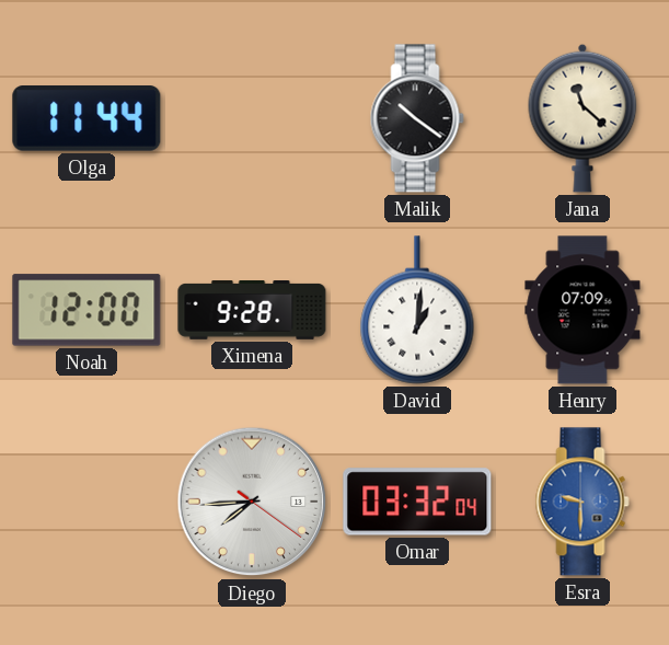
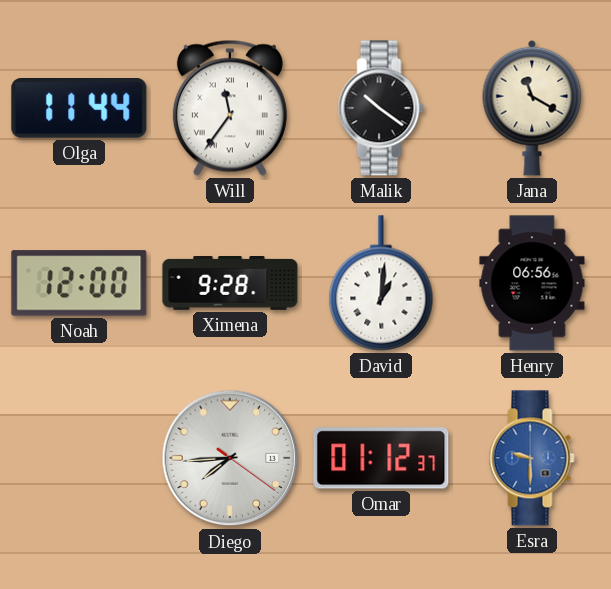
Will: none -> 11:36
Jana: 11:22 -> 11:20
Henry: 07:09 -> 06:56
Omar: 03:32 -> 01:12
